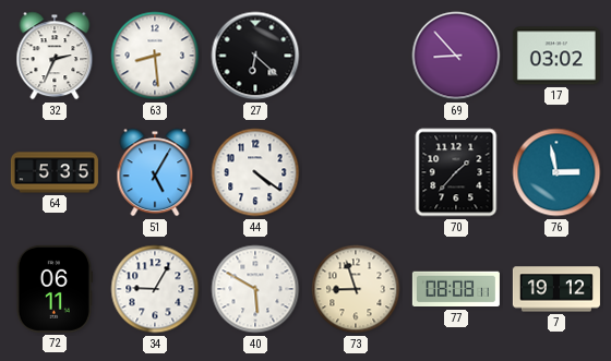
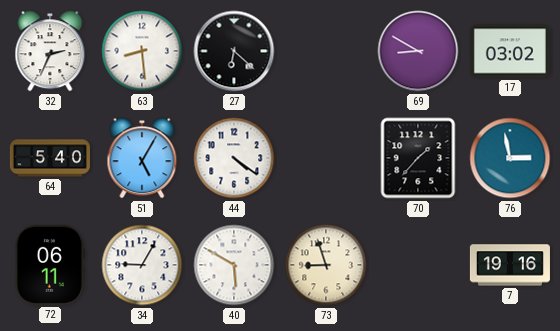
69: 8:53 -> 8:50
64: 5:35 -> 5:40
77: 08:08 -> none
7: 19:12 -> 19:16
